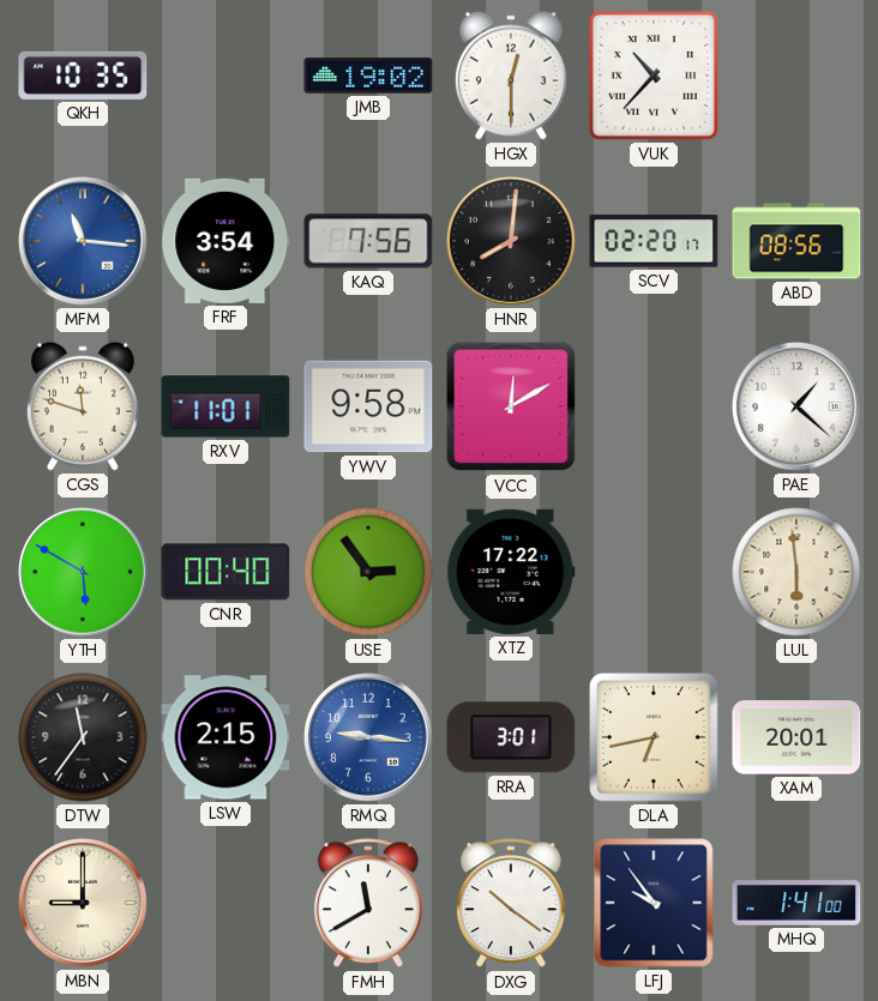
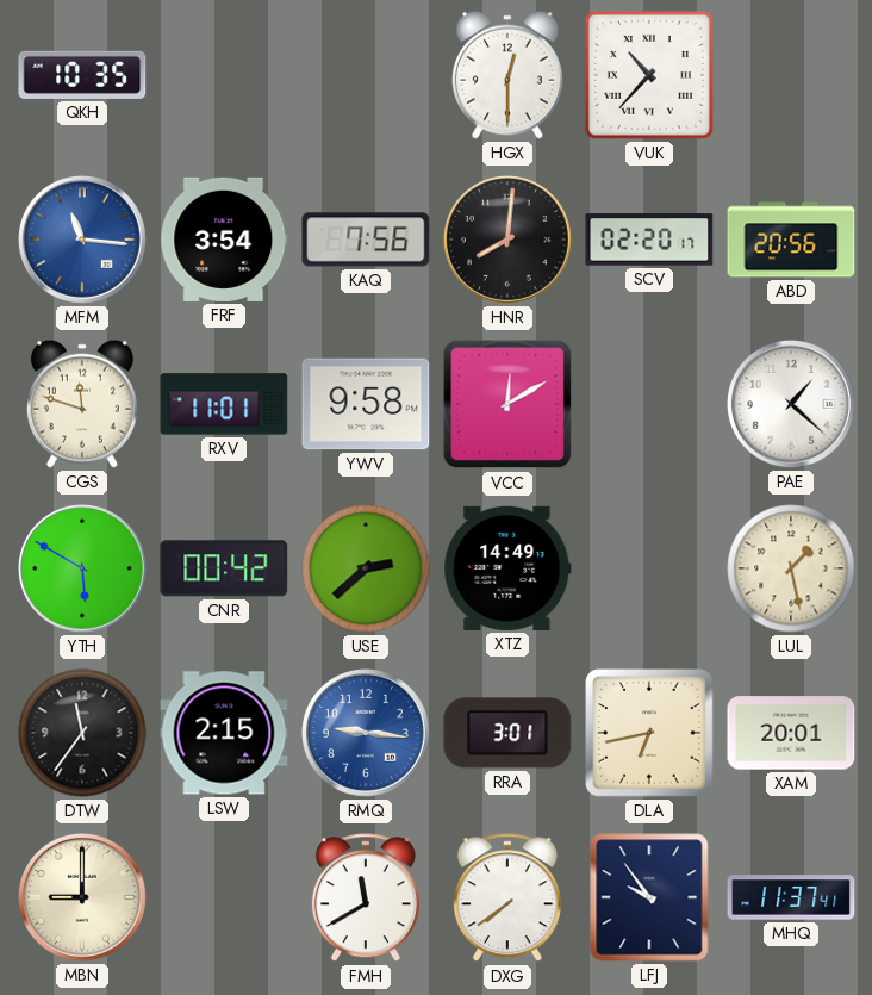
JMB: 19:02 -> none
ABD: 08:56 -> 20:56
CNR: 00:40 -> 00:42
USE: 2:54 -> 2:38
XTZ: 17:22 -> 14:49
LUL: 5:59 -> 1:28
DXG: 10:21 -> 7:39
MHQ: 1:41 -> 11:37
